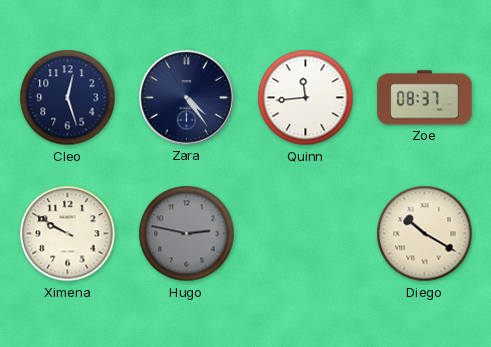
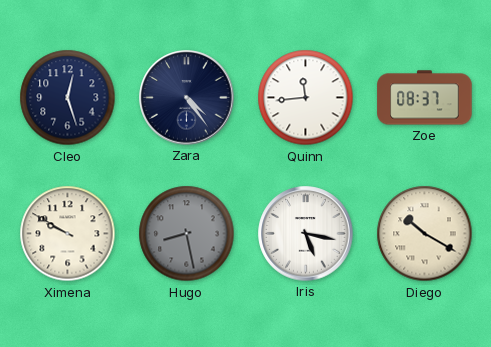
Hugo: 2:47 -> 8:28
Iris: none -> 5:17
